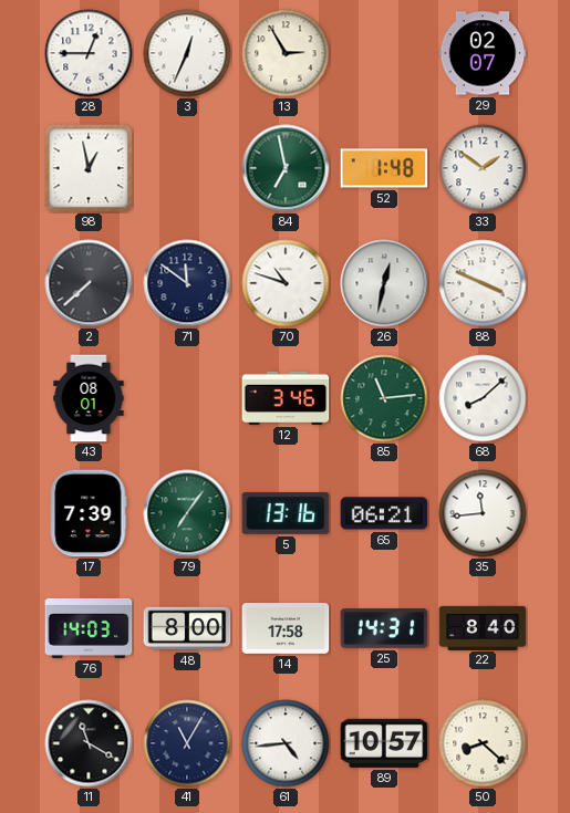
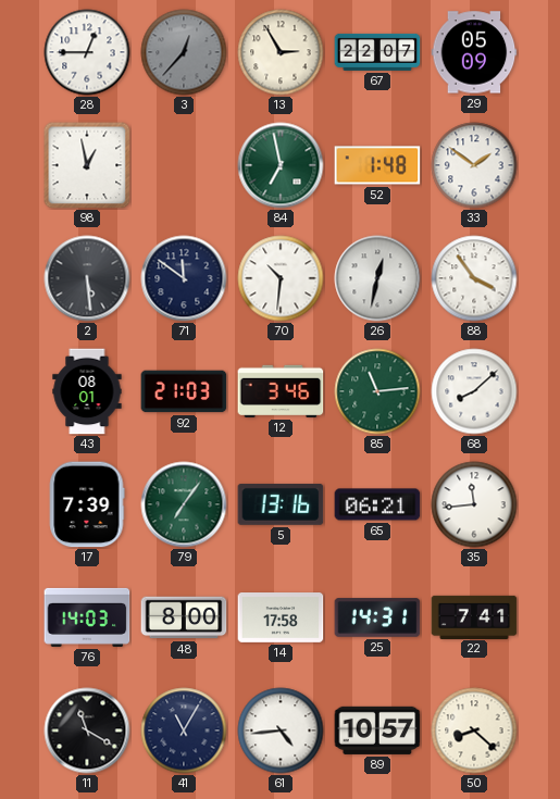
3: 12:34 -> 12:37
3 dial: white -> grey
67: none -> 22:07
29: 02:07 -> 05:09
2: 7:38 -> 5:29
70: 10:48 -> 10:31
88: 3:49 -> 3:54
92: none -> 21:03
22: 8:40 -> 7:41
